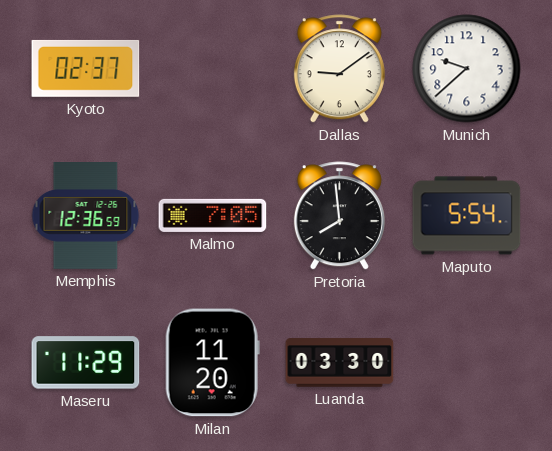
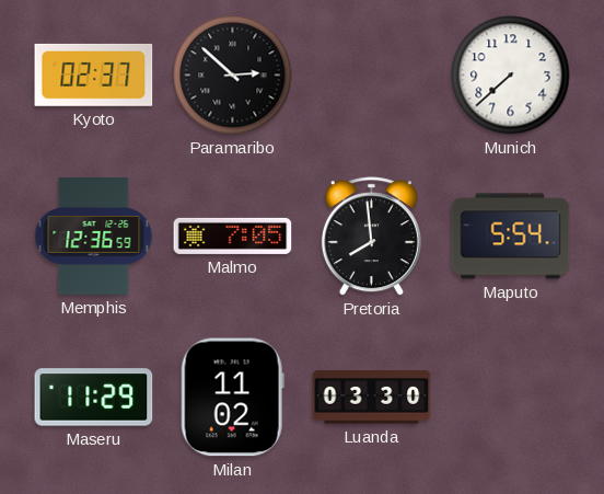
Paramaribo: none -> 2:52
Dallas: 9:09 -> none
Munich: 9:38 -> 7:38
Milan: 11:20 -> 11:02
